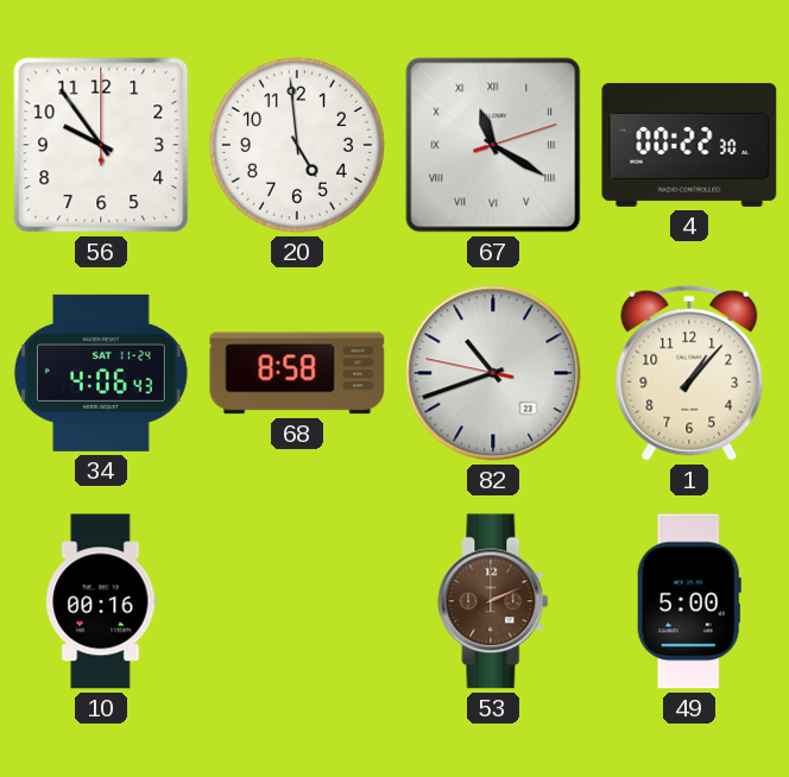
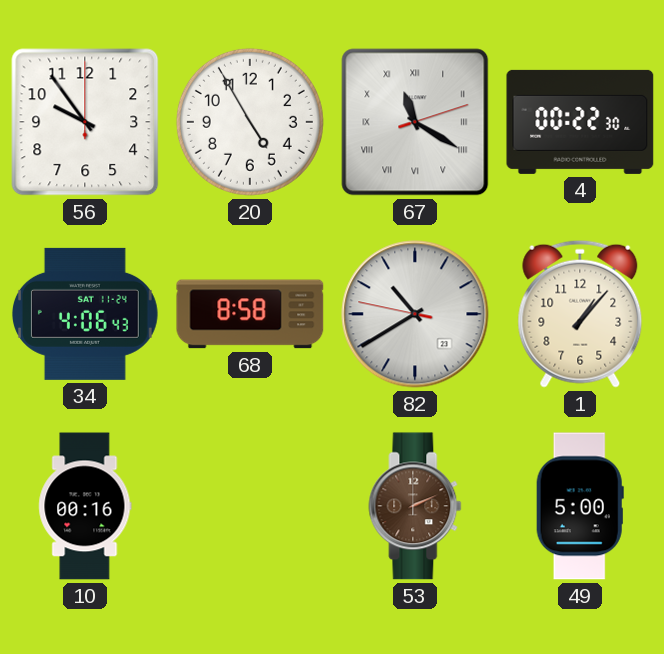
20: 4:59 -> 4:55
82: 10:41 -> 10:39
